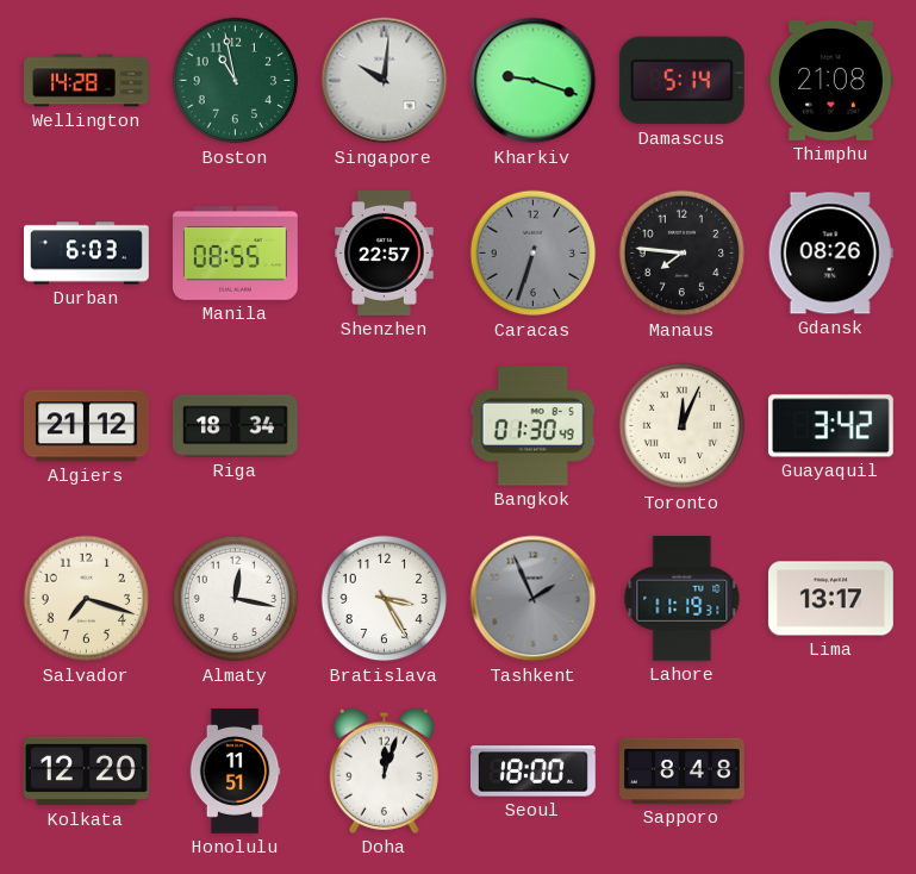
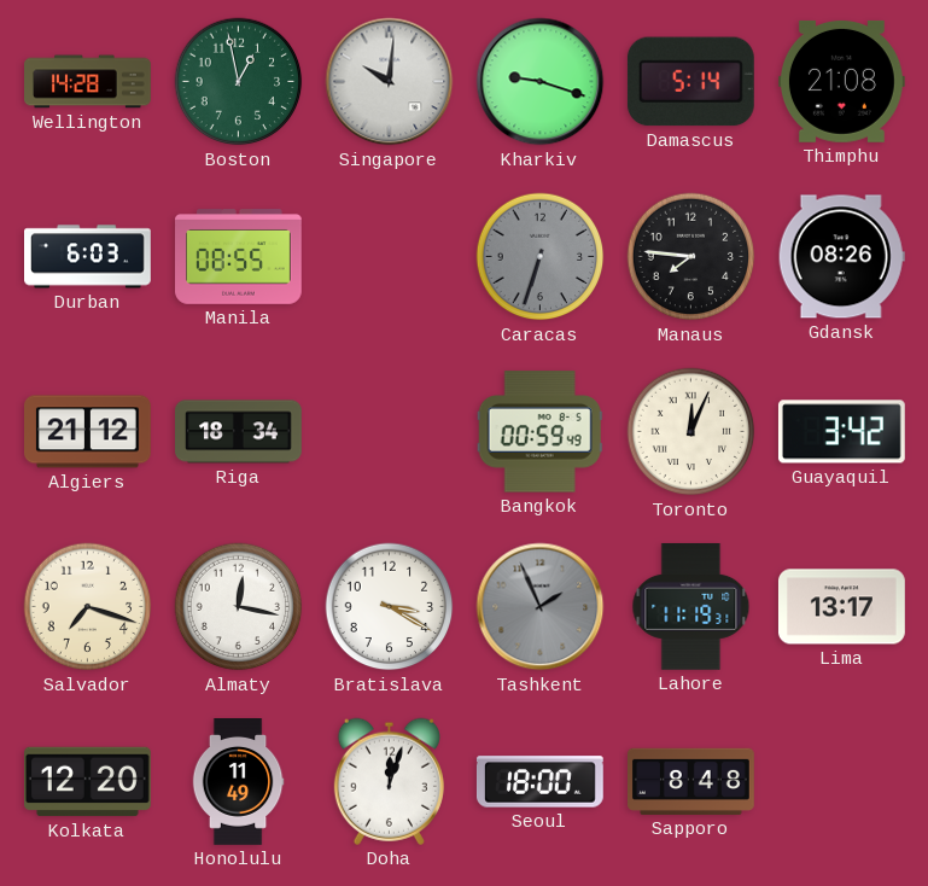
Boston: 10:58 -> 12:58
Shenzhen: 22:57 -> none
Bangkok: 01:30 -> 00:59
Bratislava: 3:25 -> 3:20
Honolulu: 11:51 -> 11:49
